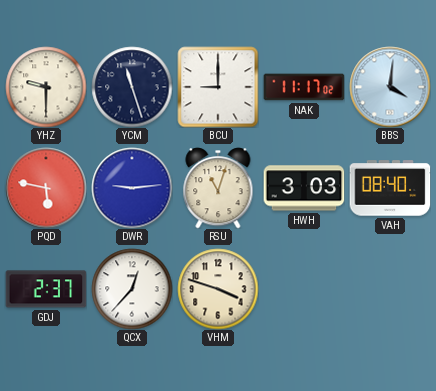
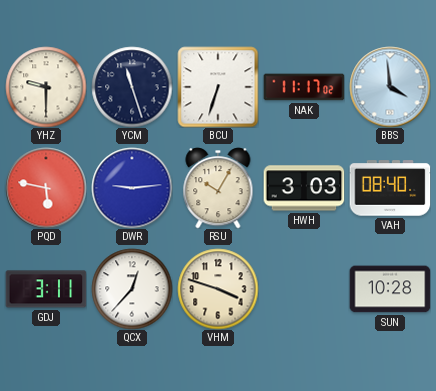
BCU: 9:00 -> 6:33
BBS: 4:01 -> 3:59
RSU: 11:03 -> 10:05
GDJ: 2:37 -> 3:11
SUN: none -> 10:28
